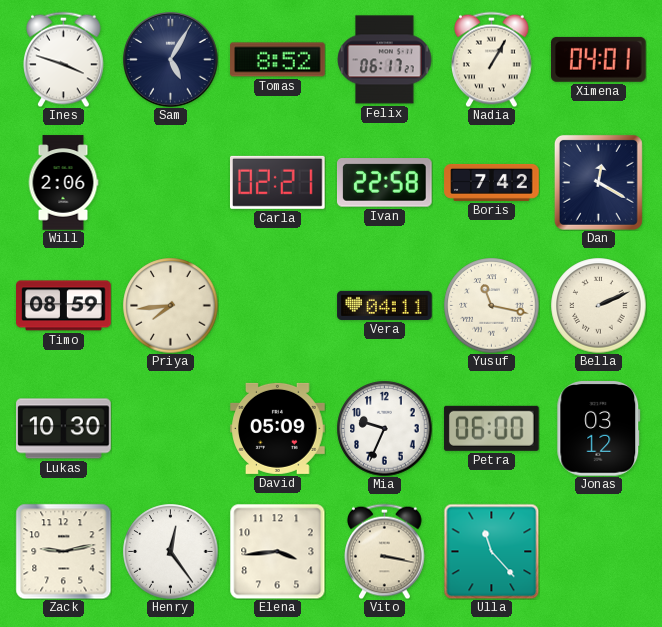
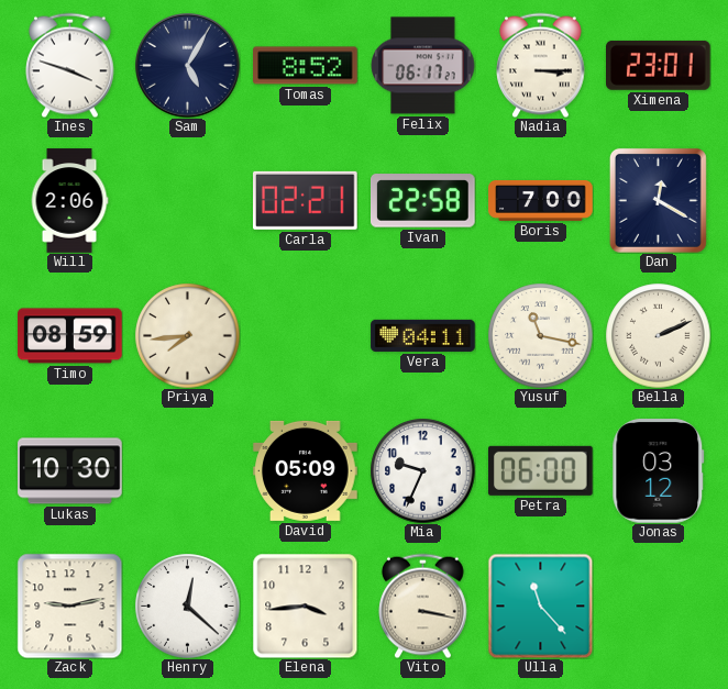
Nadia: 1:05 -> 3:15
Ximena: 04:01 -> 23:01
Boris: 7:42 -> 7:00
Henry: 12:24 -> 12:22
